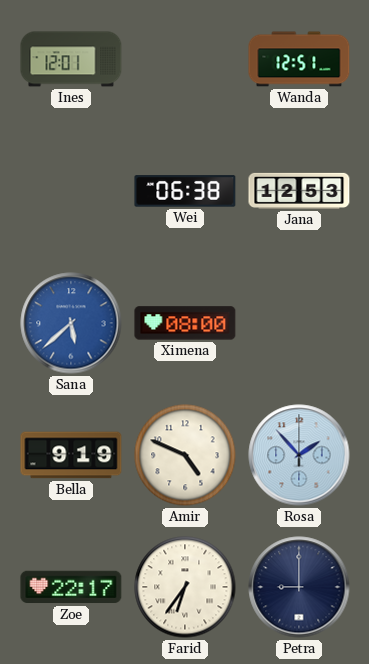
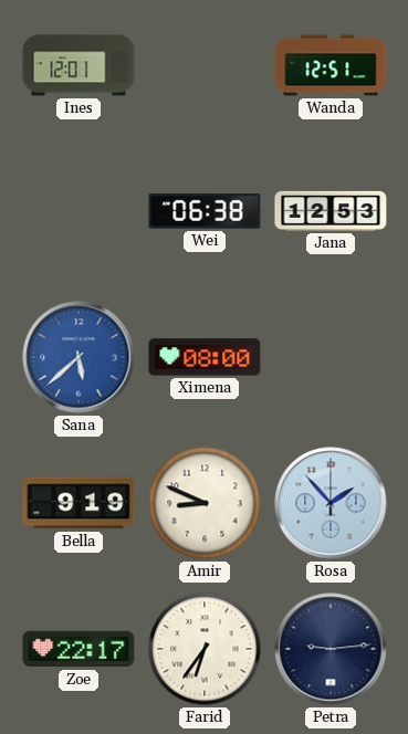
Amir: 4:49 -> 8:49
Petra: 9:00 -> 9:14
